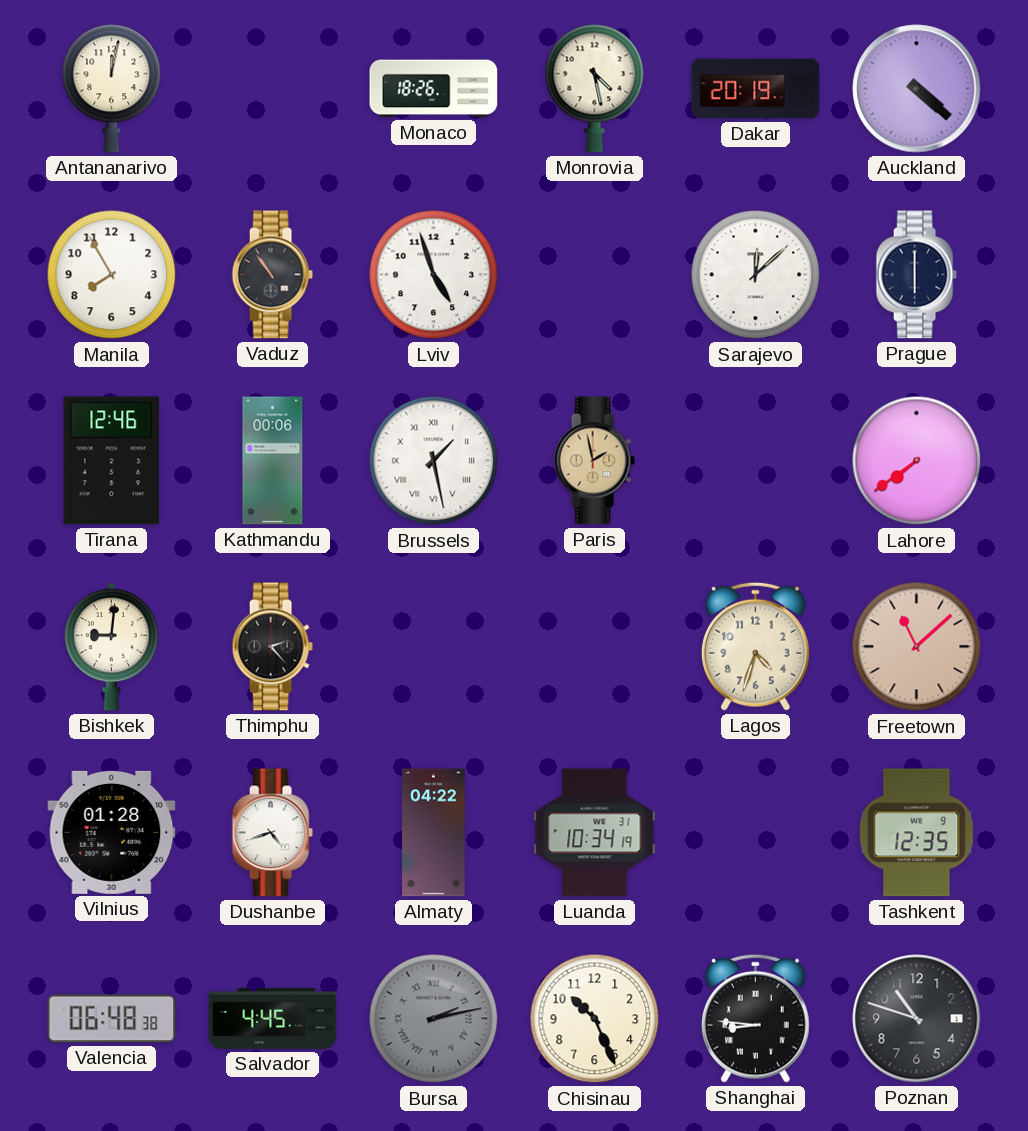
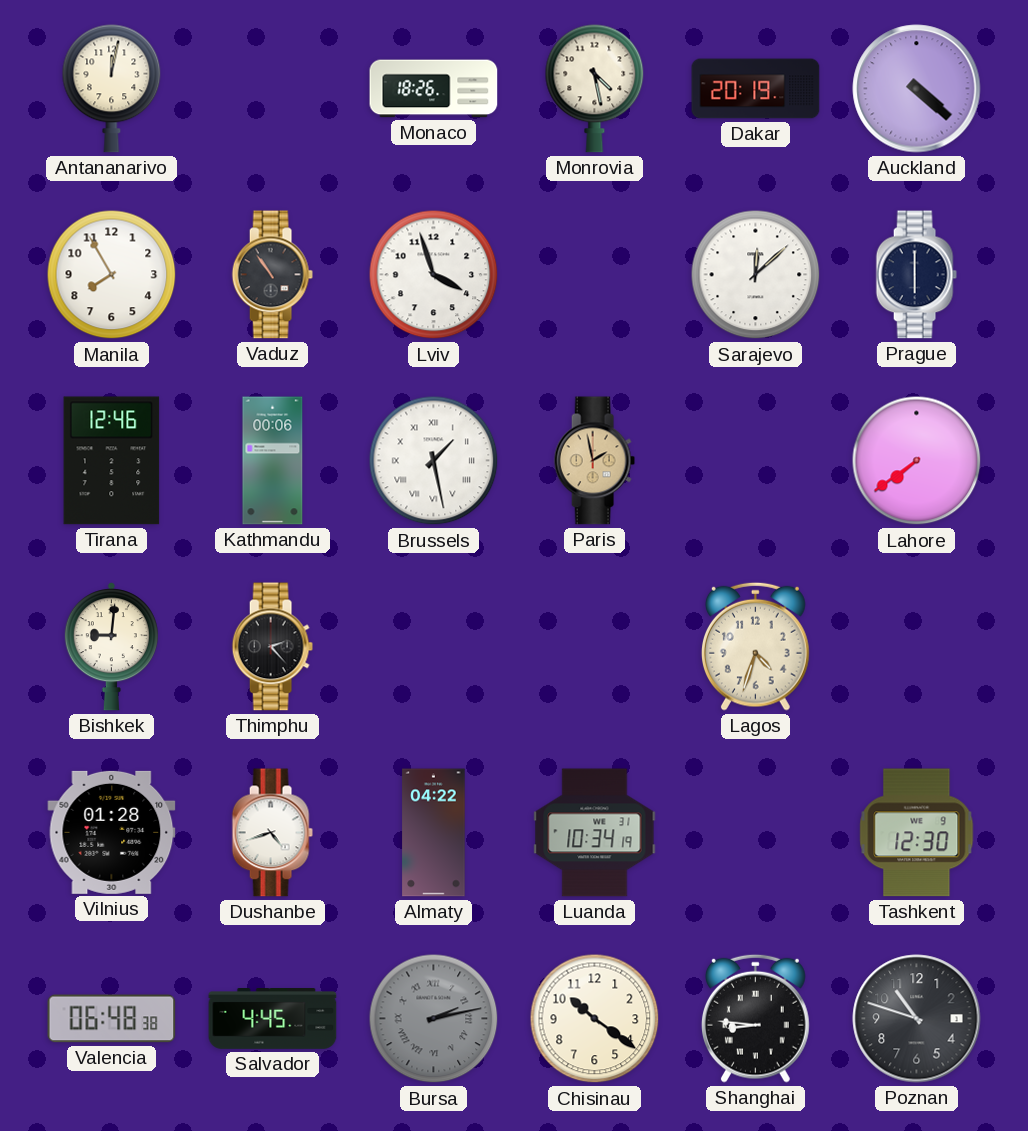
Lviv: 4:57 -> 3:57
Freetown: 11:08 -> none
Tashkent: 12:35 -> 12:30
Chisinau: 10:26 -> 10:21
